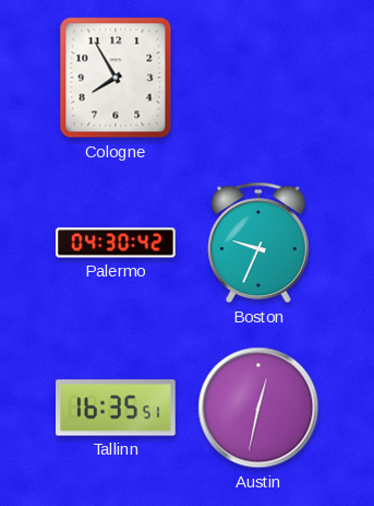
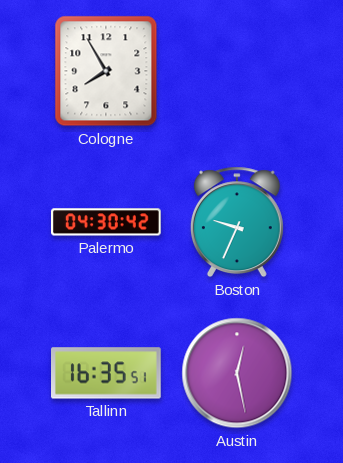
Austin: 12:32 -> 12:28
